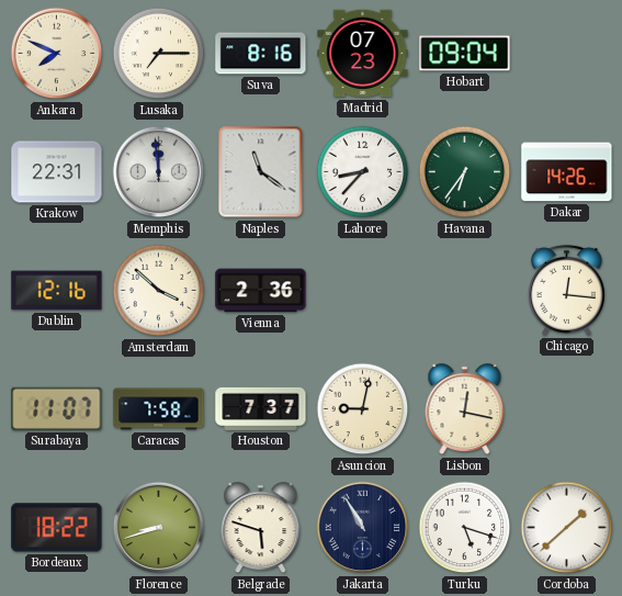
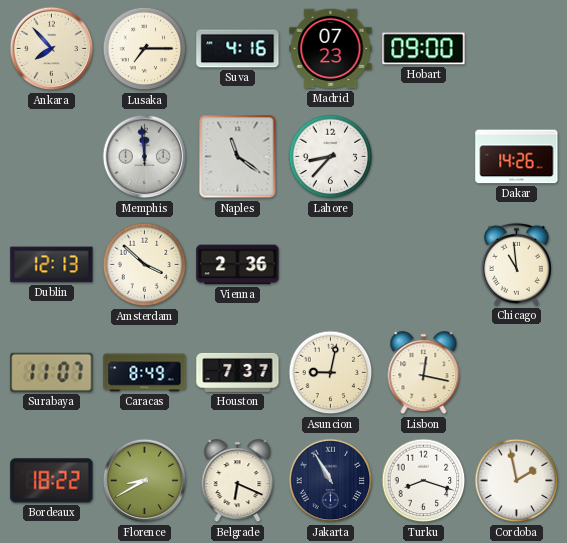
Ankara: 7:49 -> 7:53
Suva: 8:16 -> 4:16
Hobart: 09:04 -> 09:00
Krakow: 22:31 -> none
Havana: 6:36 -> none
Dublin: 12:16 -> 12:13
Chicago: 12:16 -> 10:59
Caracas: 7:58 -> 8:49
Florence: 8:42 -> 8:40
Belgrade: 5:48 -> 6:19
Turku: 5:18 -> 8:18
Cordoba: 1:38 -> 1:58
